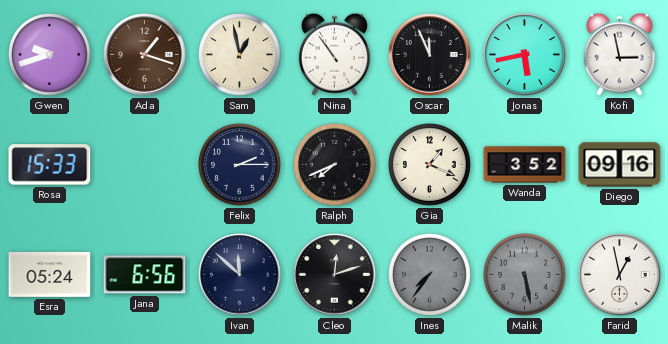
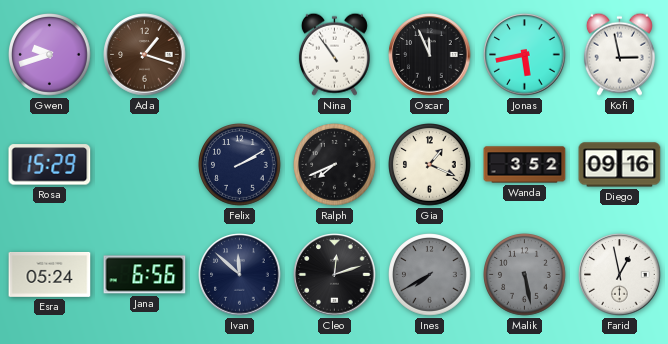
Sam: 12:58 -> none
Rosa: 15:33 -> 15:29
Felix: 2:15 -> 2:10
Ines: 7:36 -> 7:40
